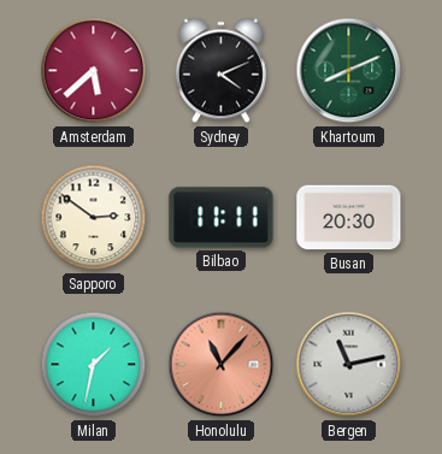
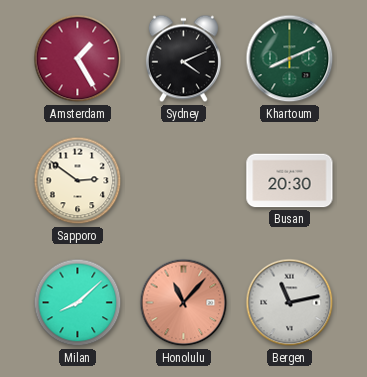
Amsterdam: 5:38 -> 1:25
Bilbao: 11:11 -> none
Milan: 1:32 -> 8:08
